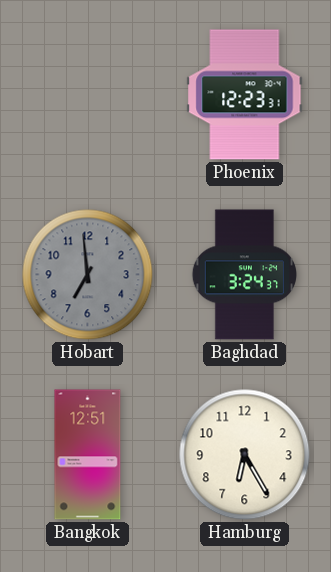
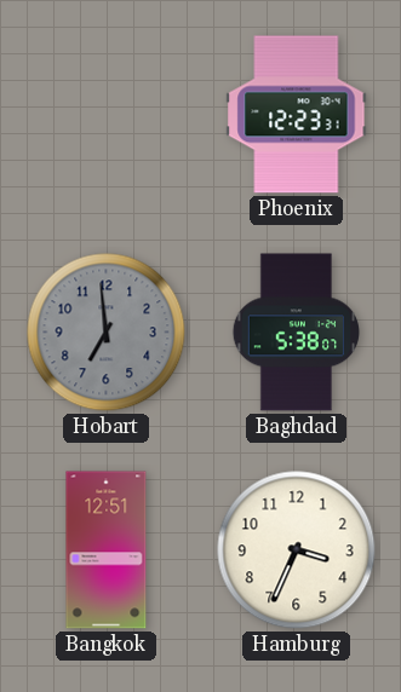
Baghdad: 3:24 -> 5:38
Hamburg: 6:25 -> 3:34
